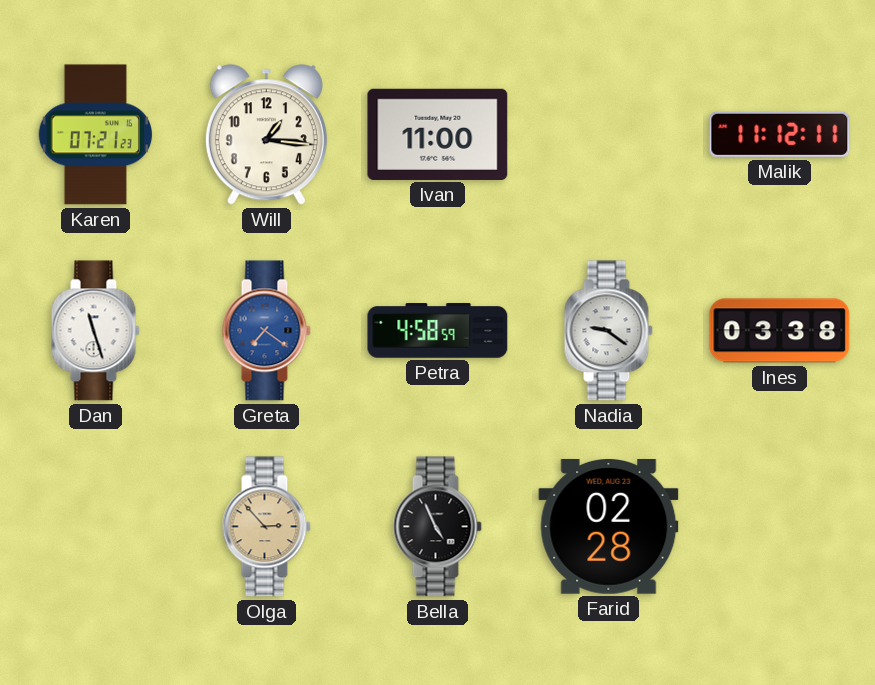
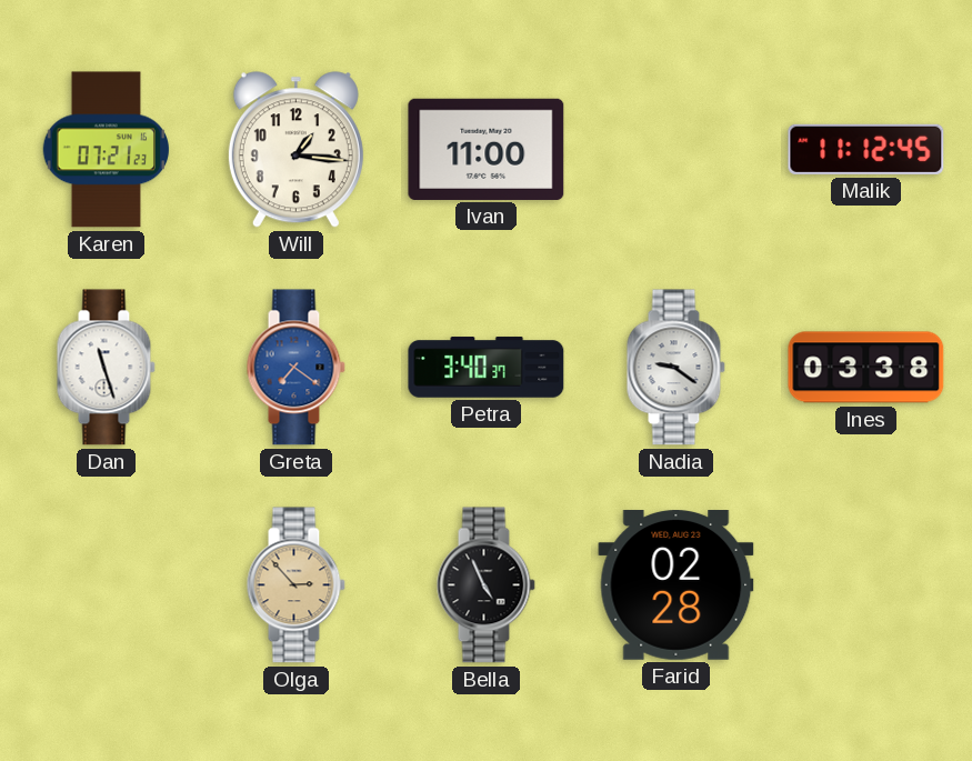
Malik: 11:12:11 -> 11:12:45
Petra: 4:58 -> 3:40
